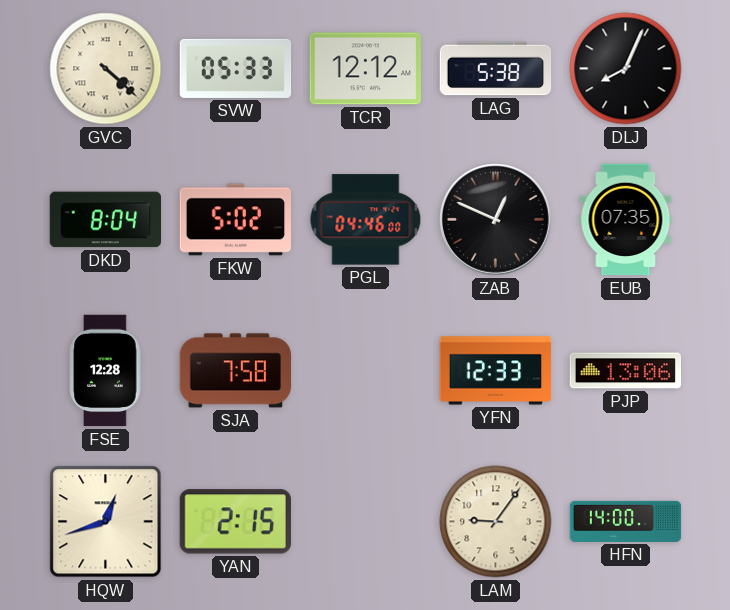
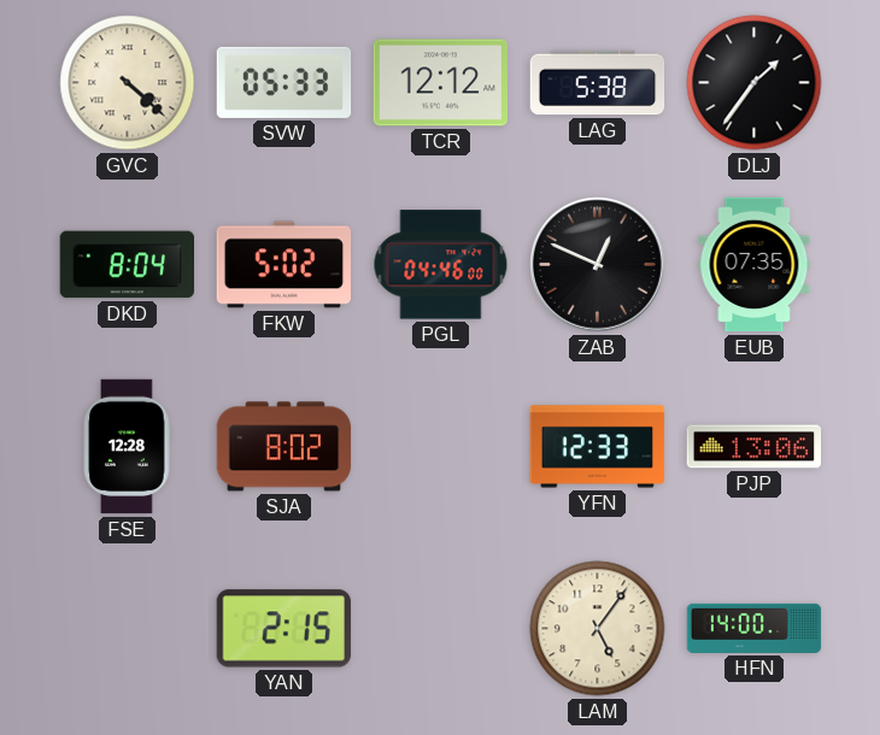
DLJ: 8:04 -> 1:36
SJA: 7:58 -> 8:02
HQW: 12:42 -> none
LAM: 9:06 -> 5:06
